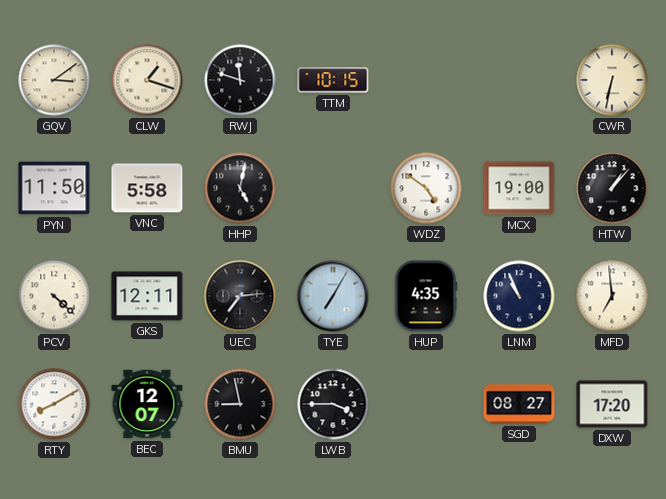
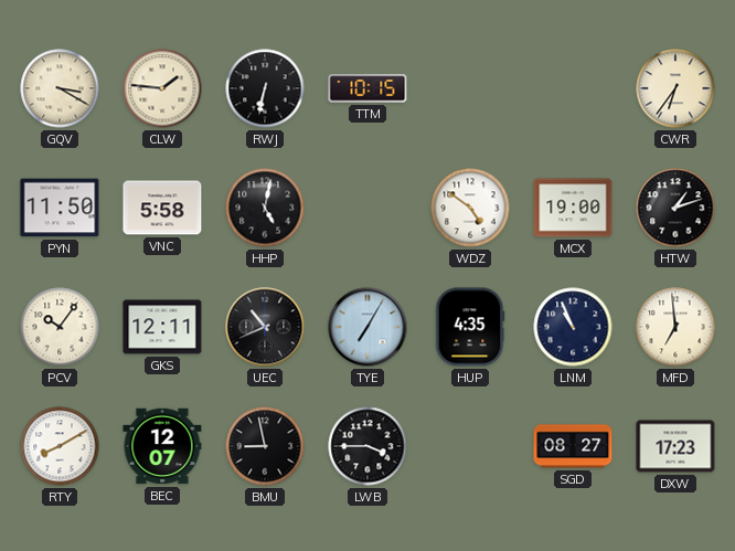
GQV: 3:09 -> 3:20
CLW: 1:18 -> 1:46
RWJ: 11:48 -> 6:32
CWR: 6:32 -> 6:36
HTW: 1:07 -> 1:12
PCV: 4:22 -> 10:06
UEC: 7:14 -> 10:41
DXW: 17:20 -> 17:23
